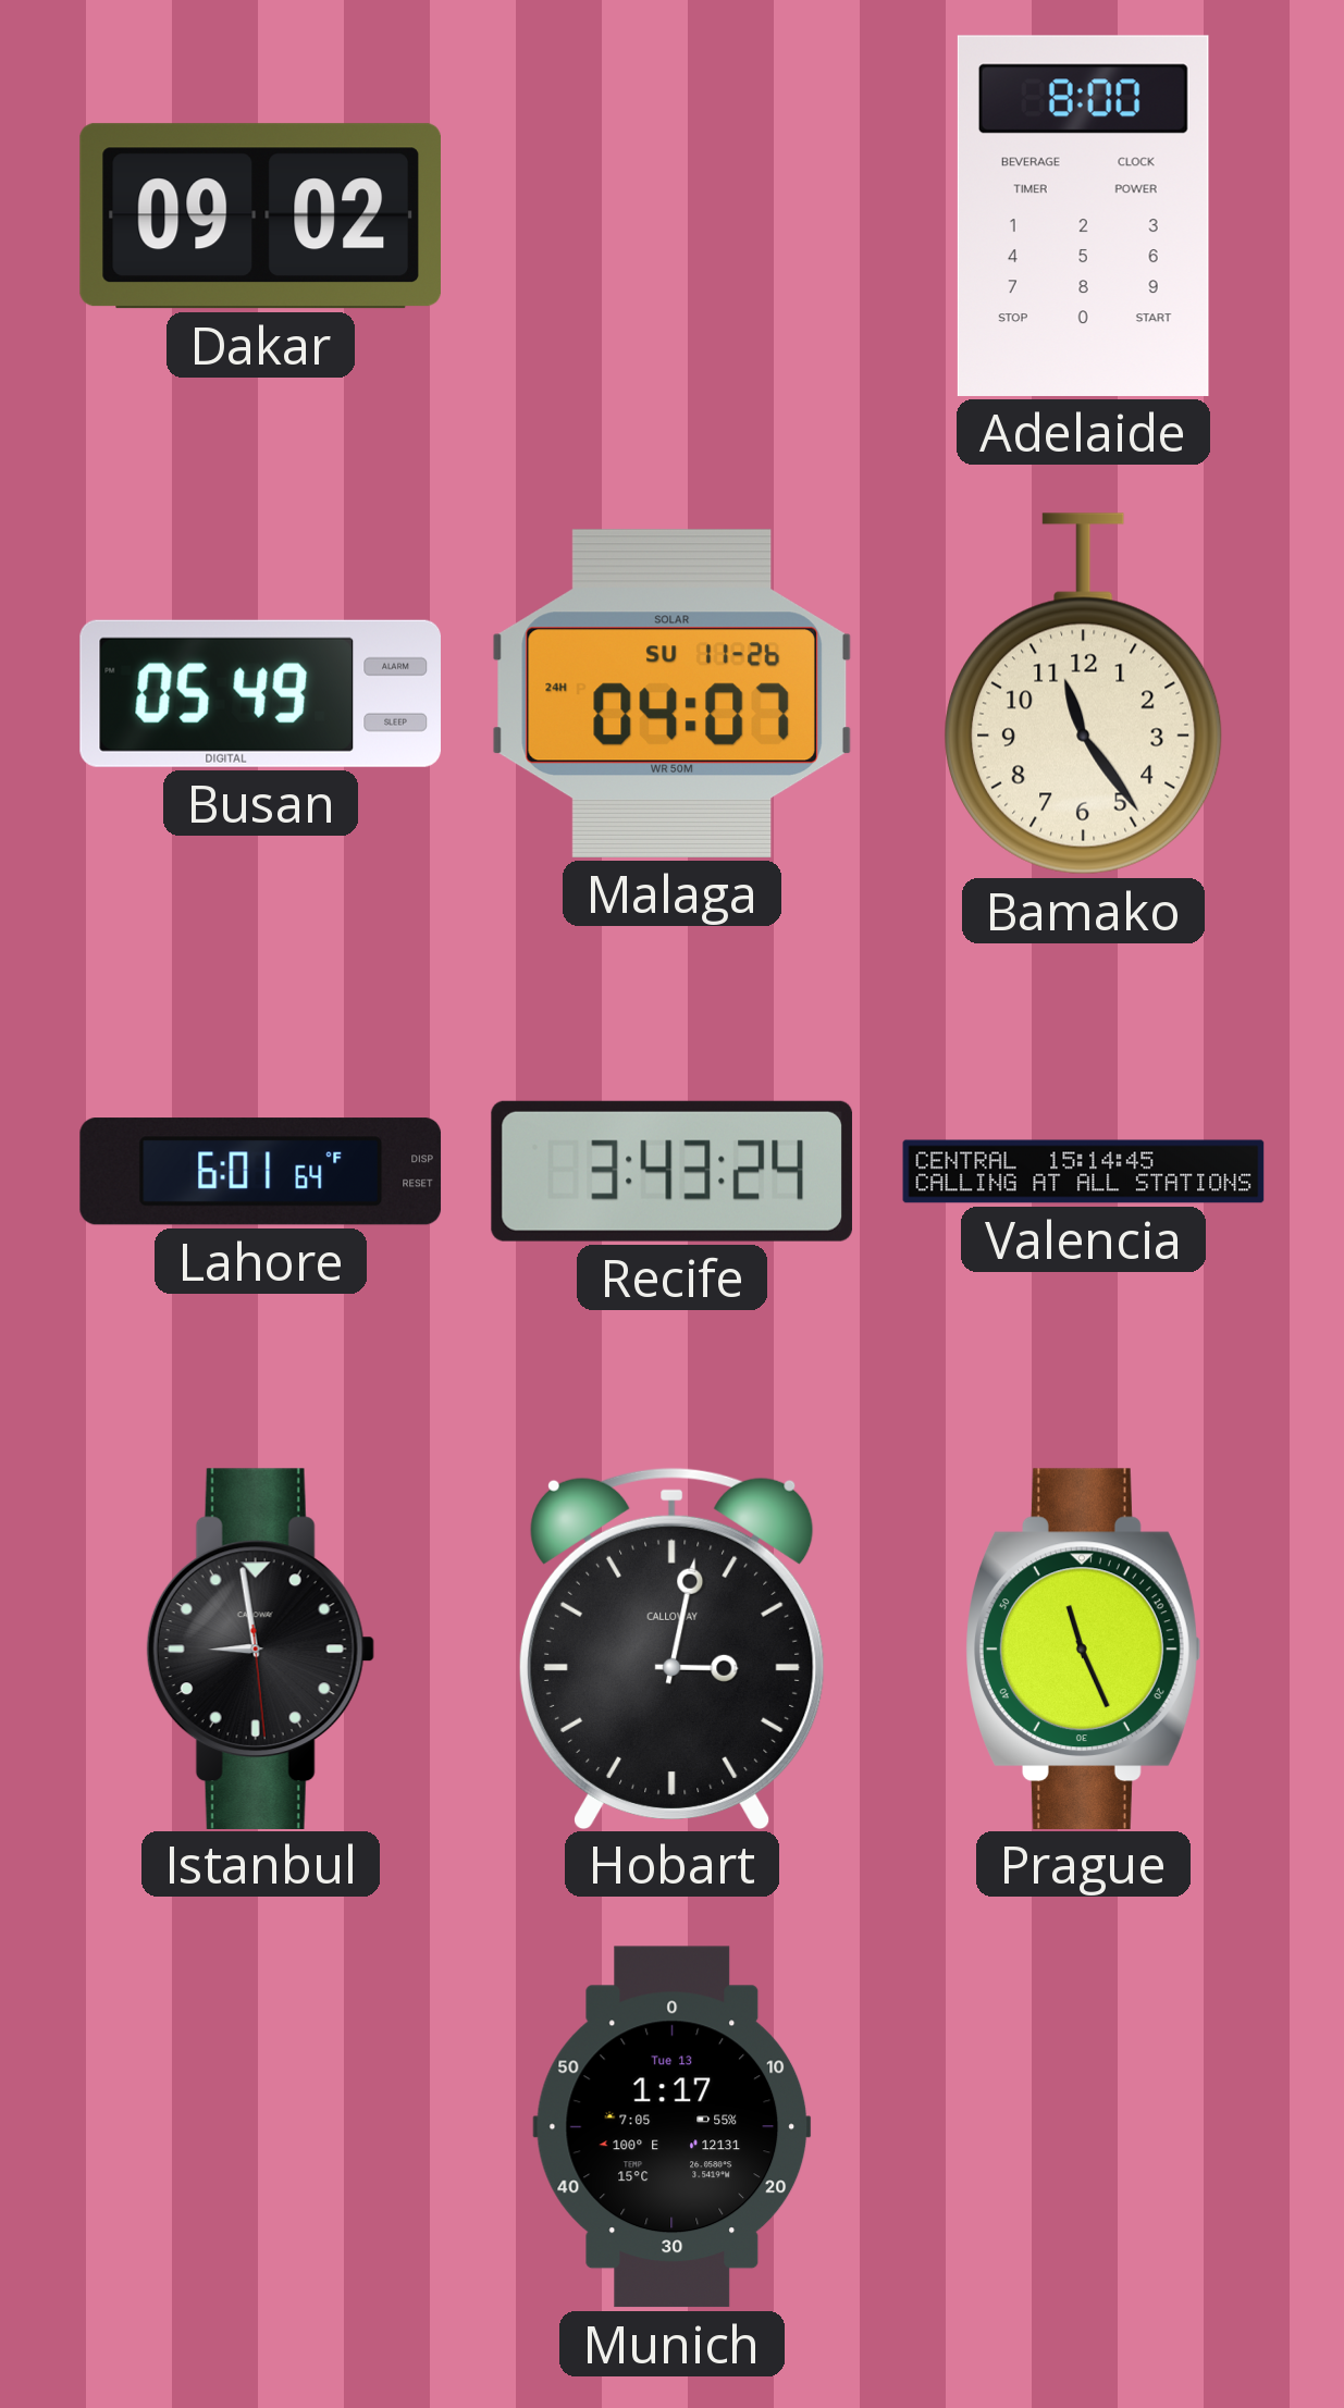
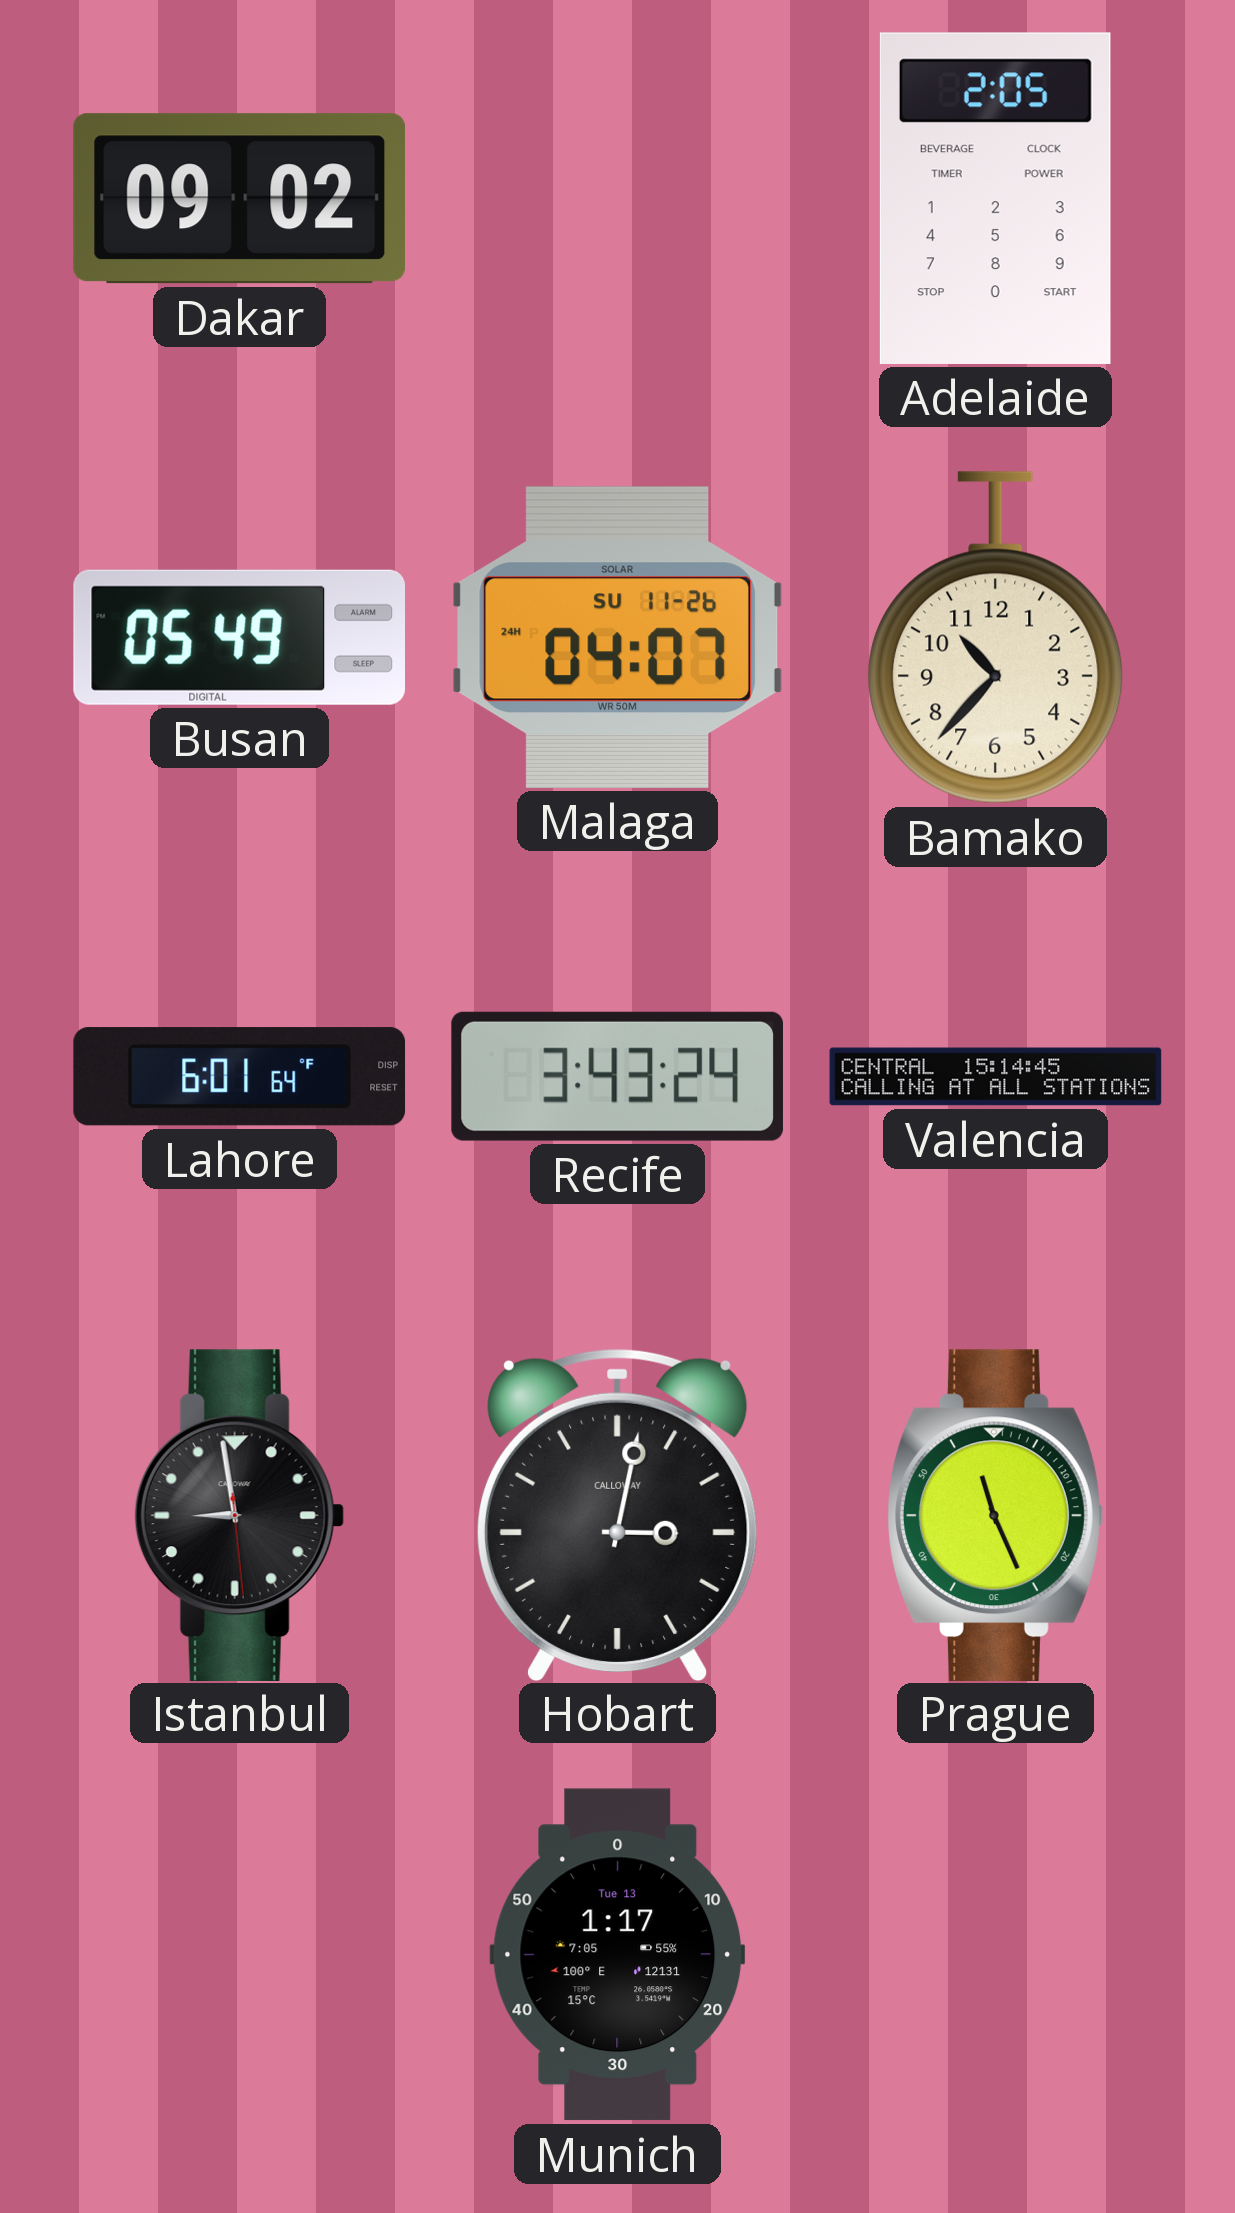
Adelaide: 8:00 -> 2:05
Bamako: 11:24 -> 10:37
